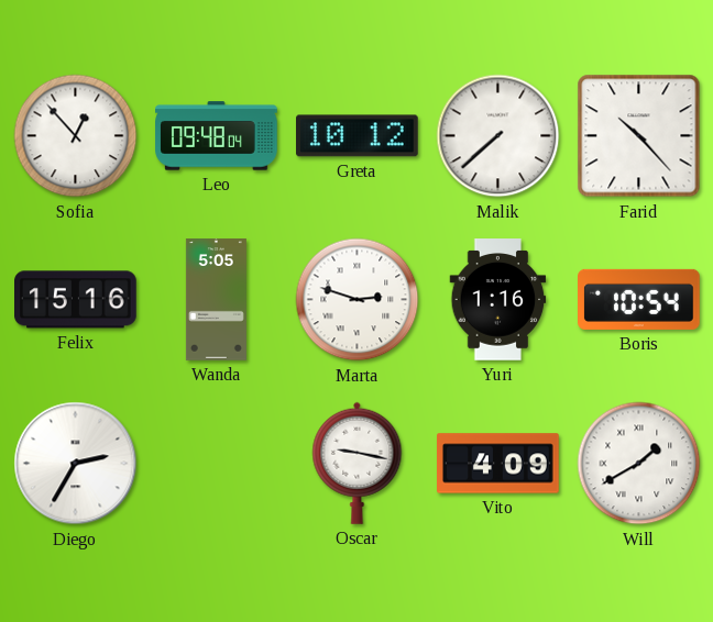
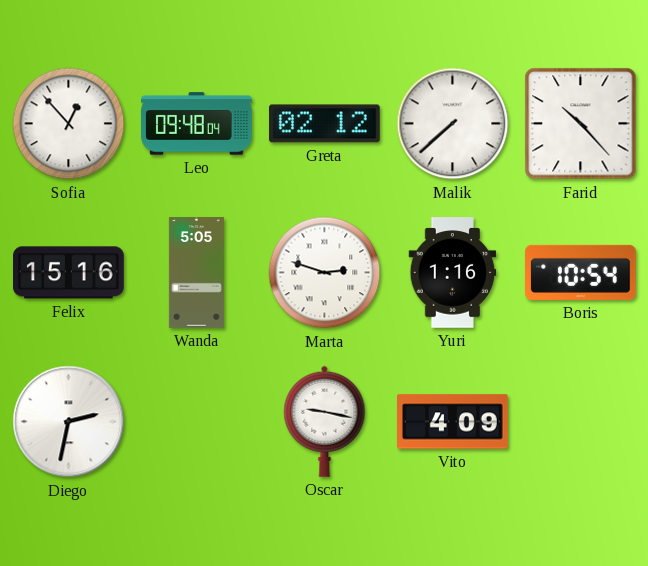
Greta: 10:12 -> 02:12
Diego: 2:35 -> 2:32
Will: 1:40 -> none
